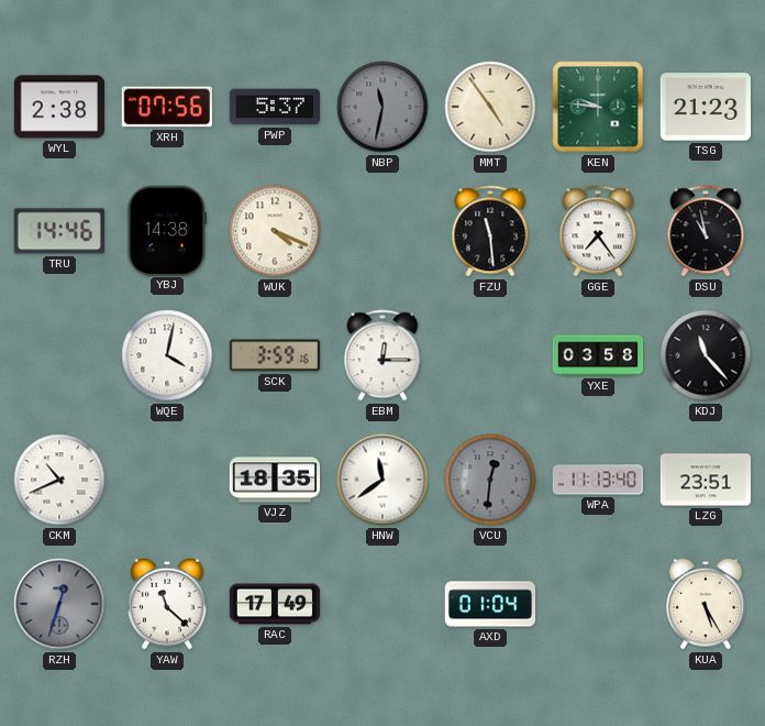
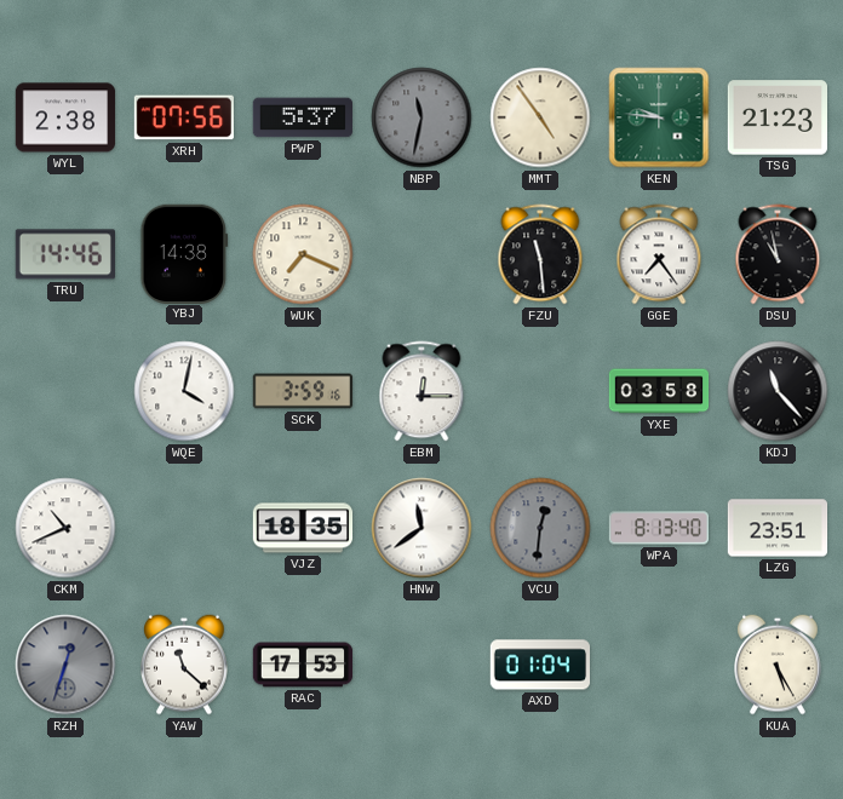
WUK: 4:19 -> 7:19
WPA: 11:13 -> 8:13
RAC: 17:49 -> 17:53
